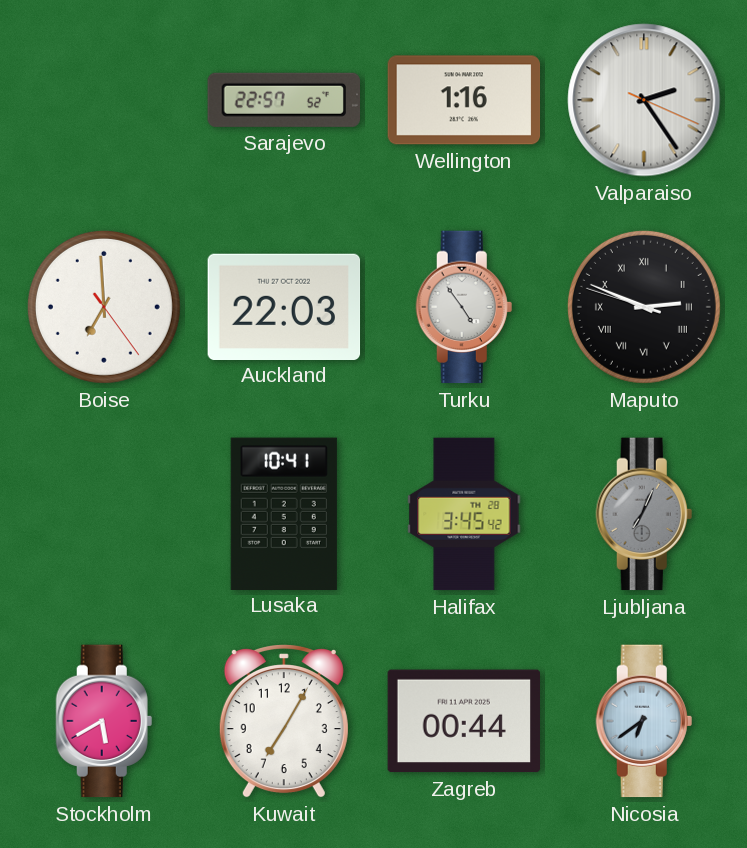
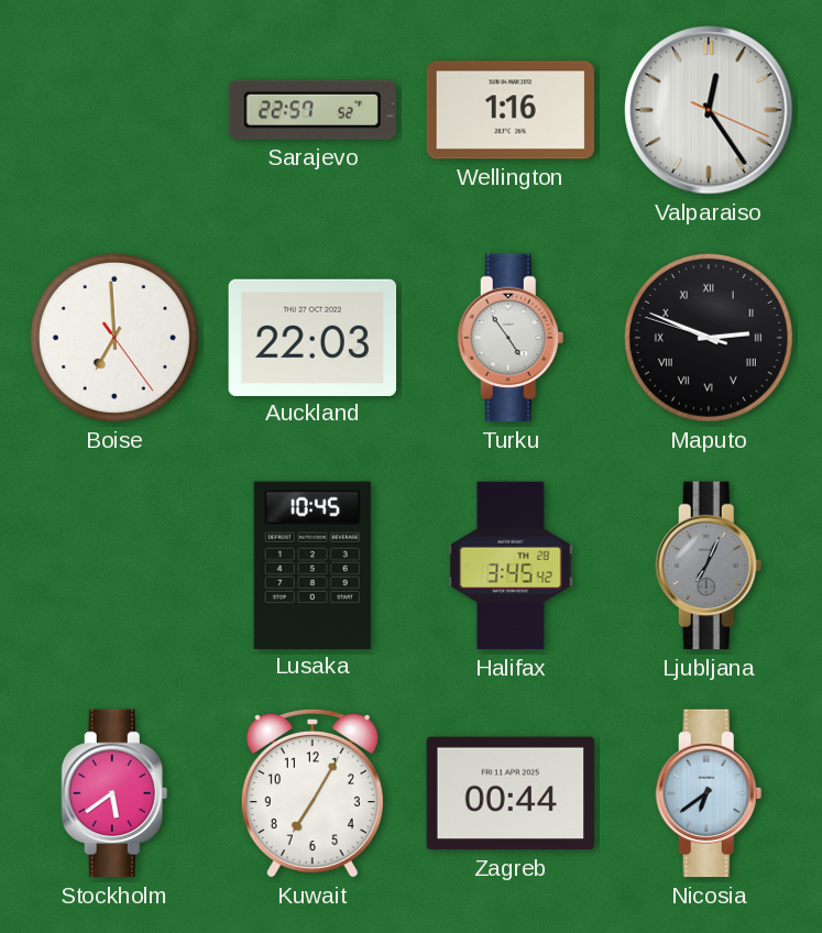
Valparaiso: 2:24 -> 12:24
Lusaka: 10:41 -> 10:45
Stockholm: 5:40 -> 5:39
